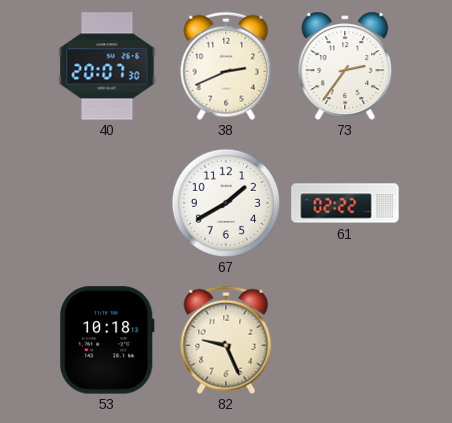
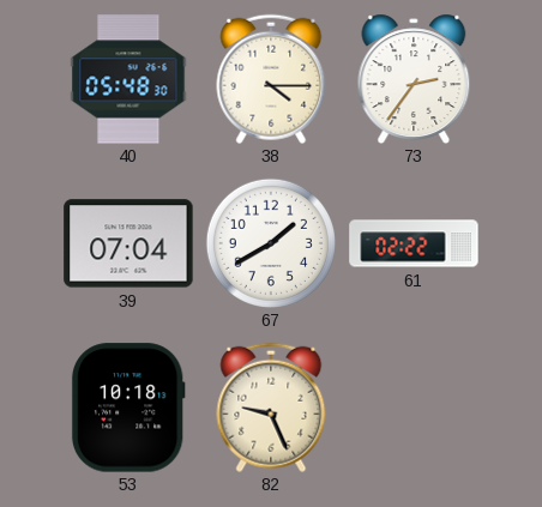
40: 20:07 -> 05:48
38: 2:41 -> 4:15
39: none -> 07:04
